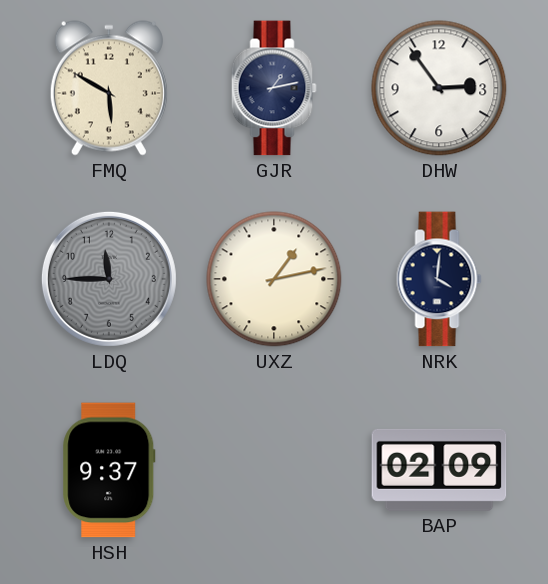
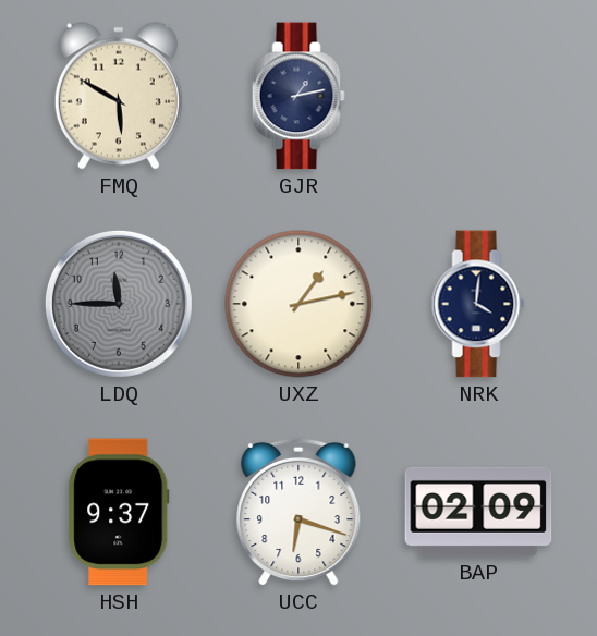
DHW: 2:54 -> none
UCC: none -> 6:18
